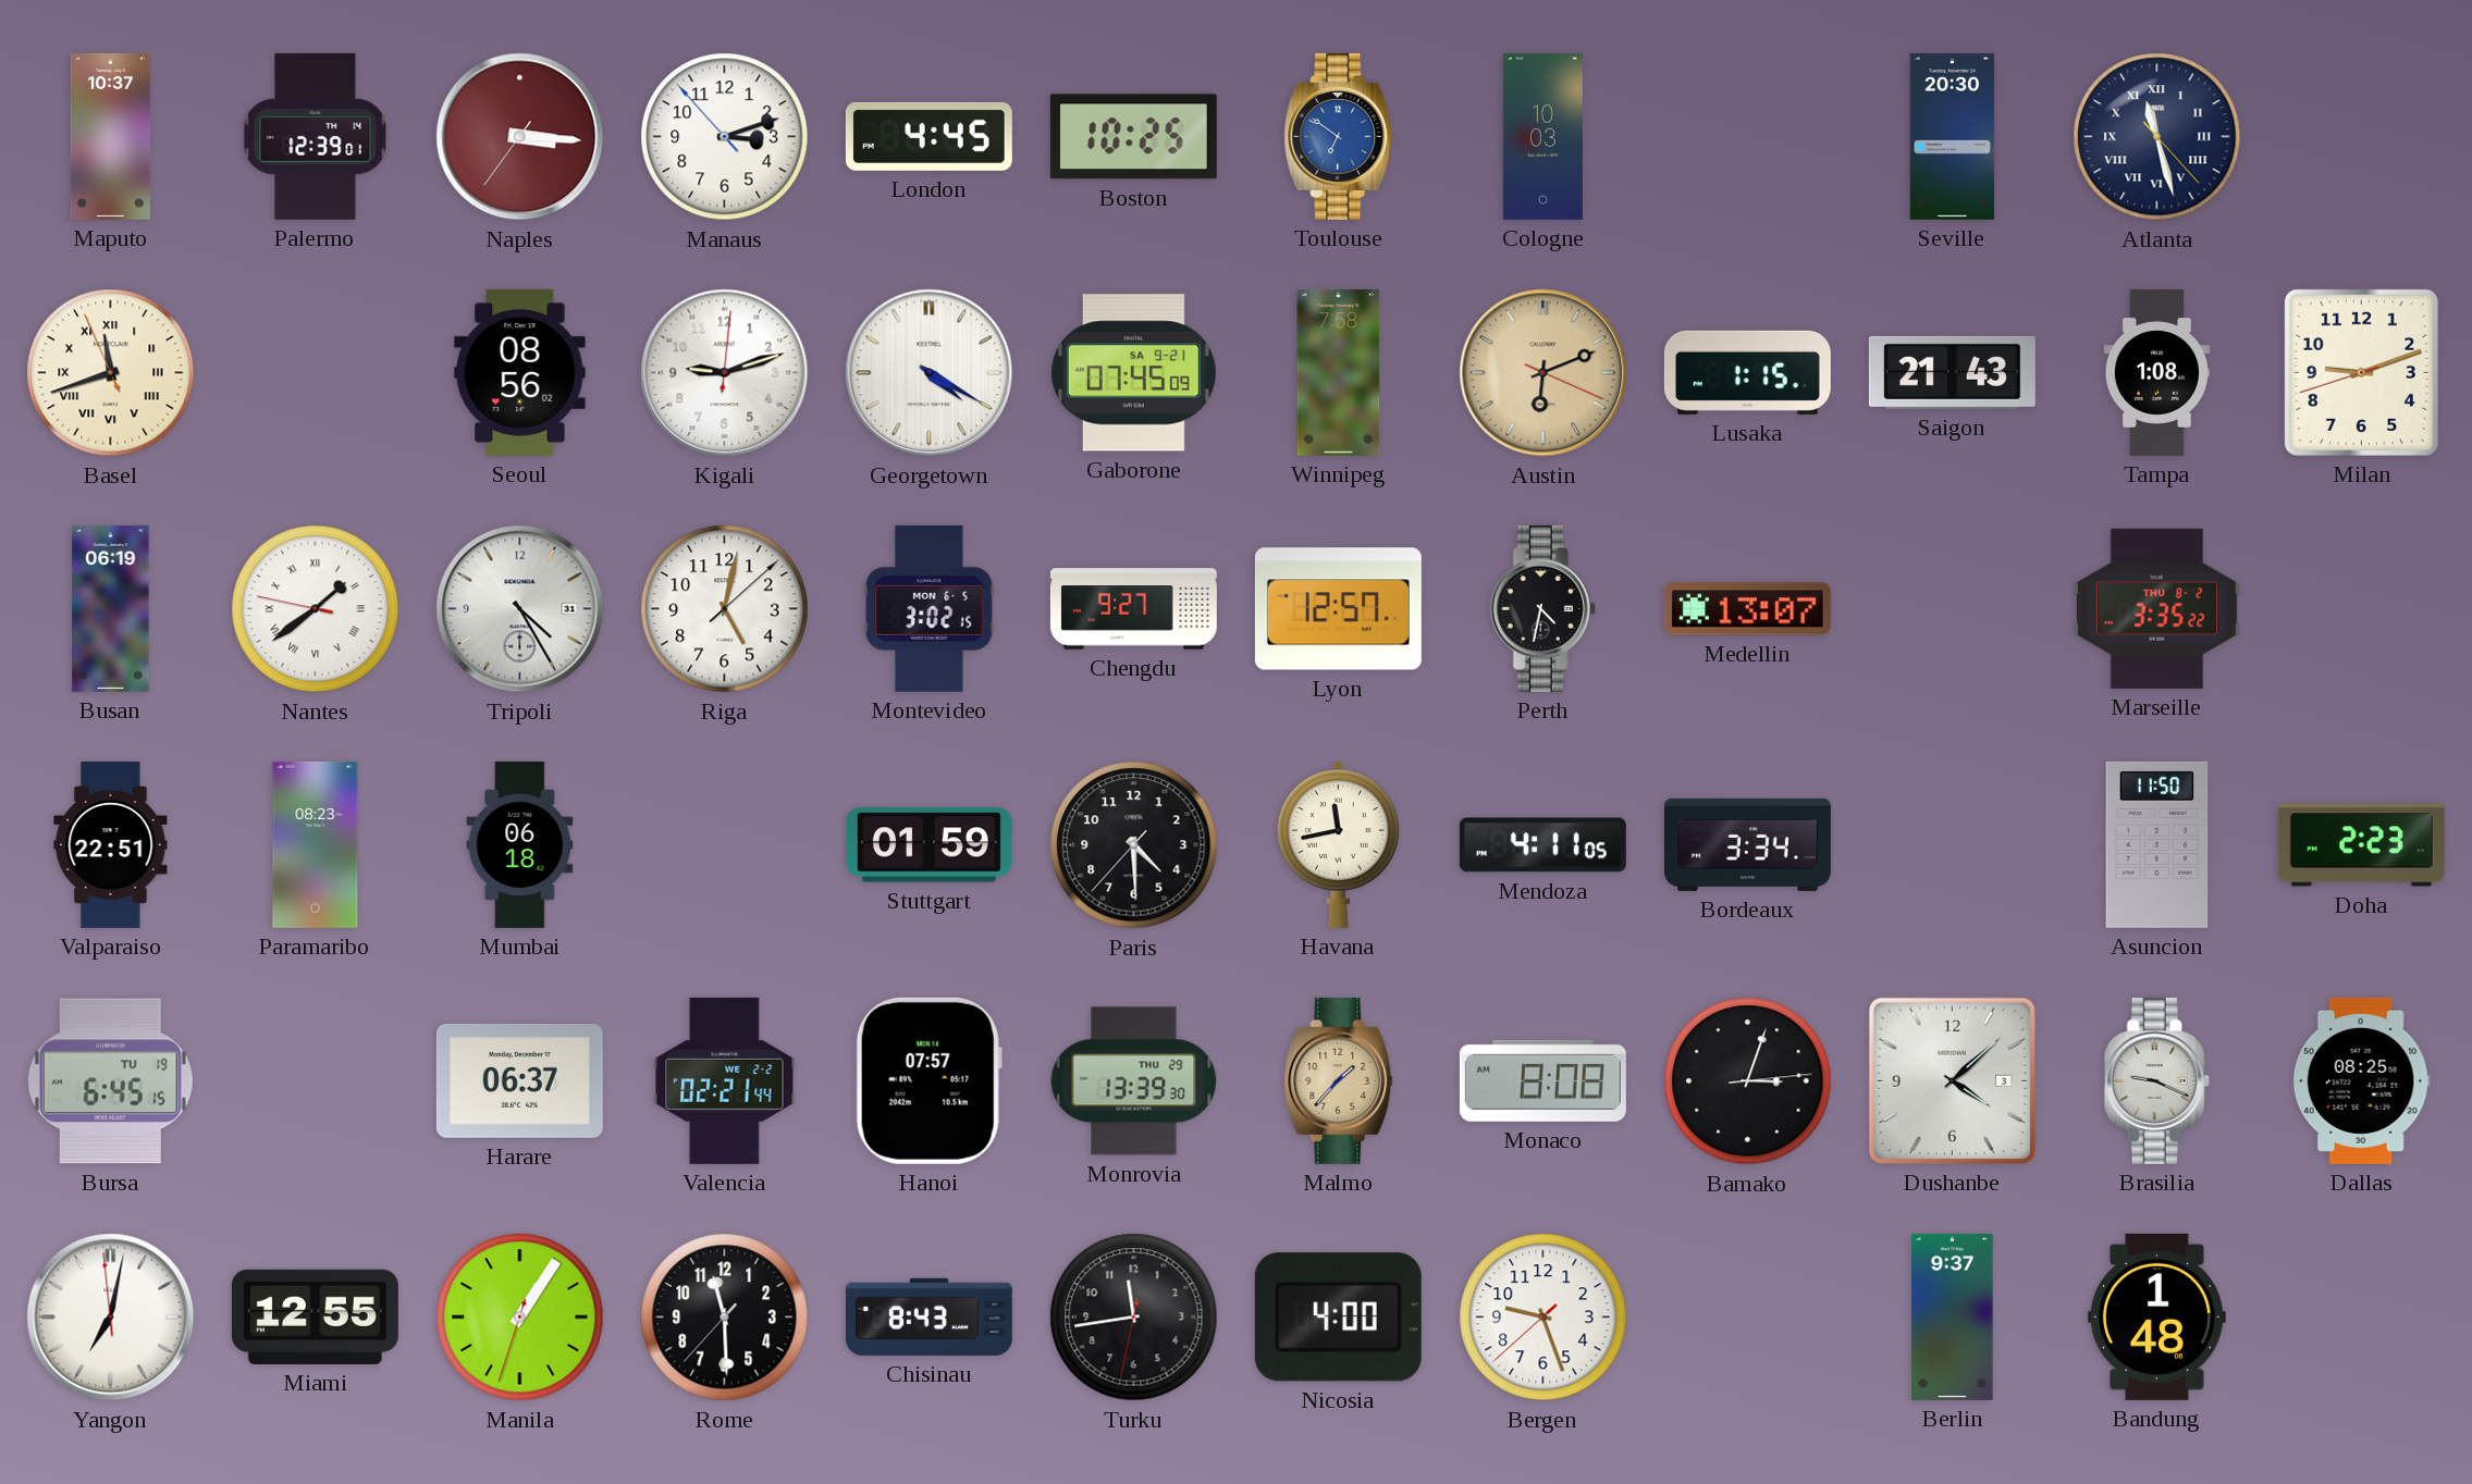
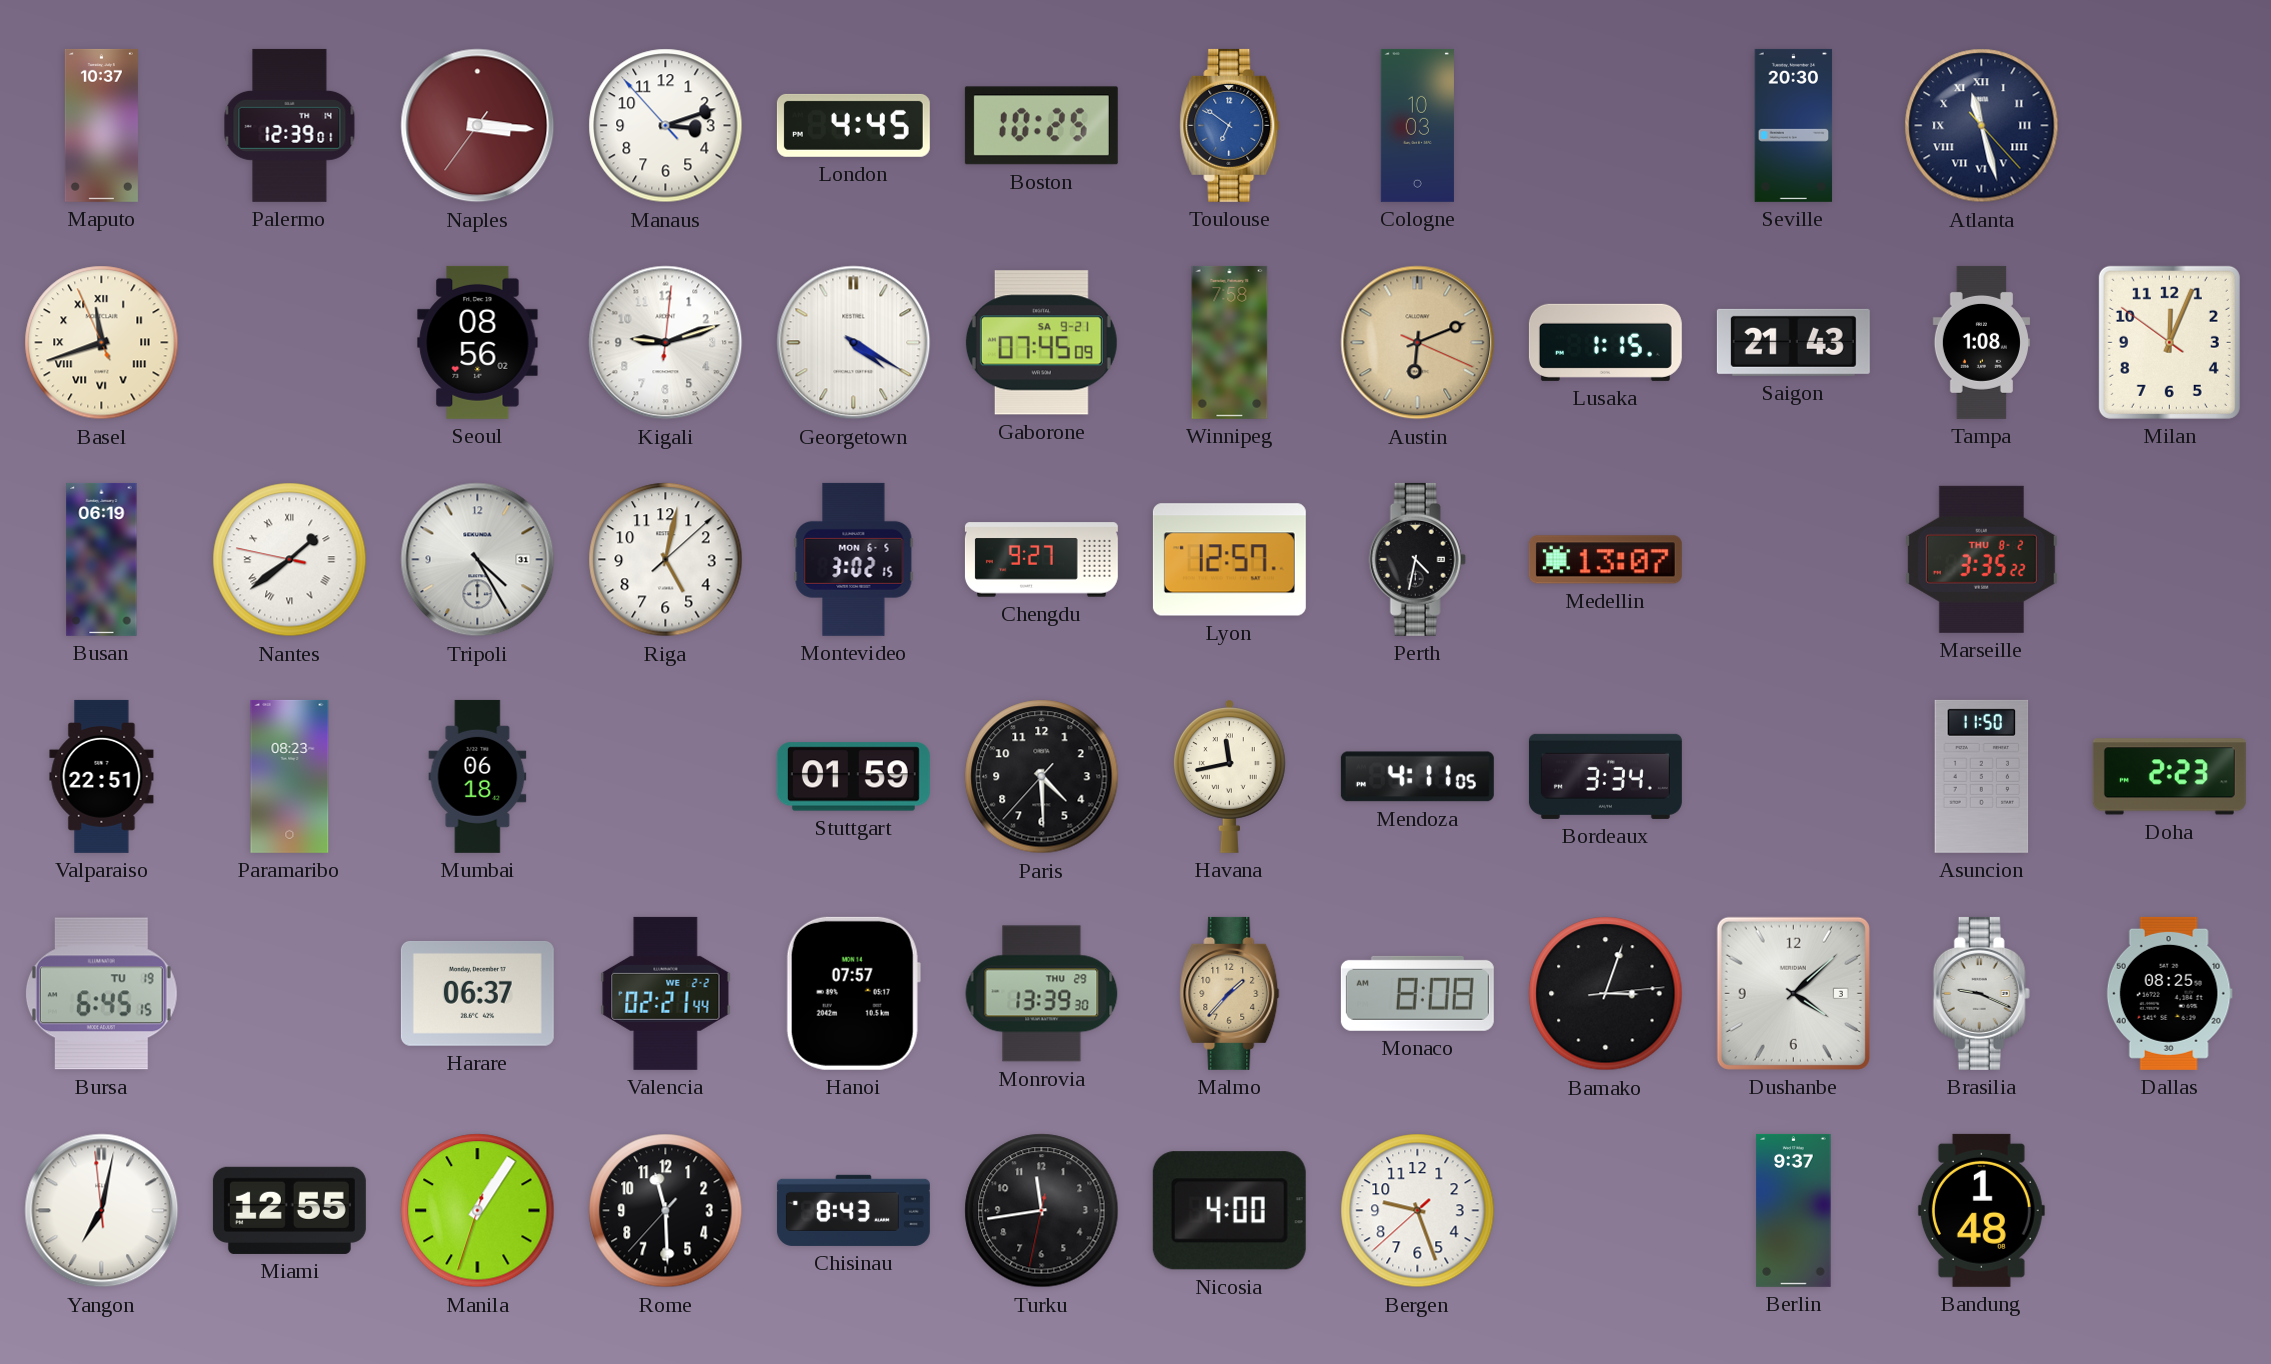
Milan: 9:11 -> 12:03
